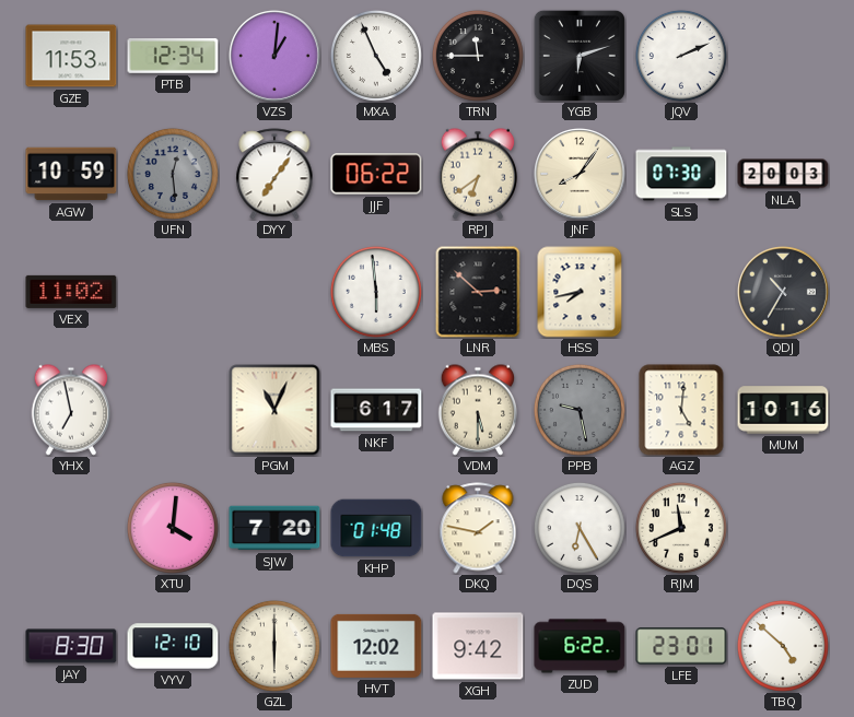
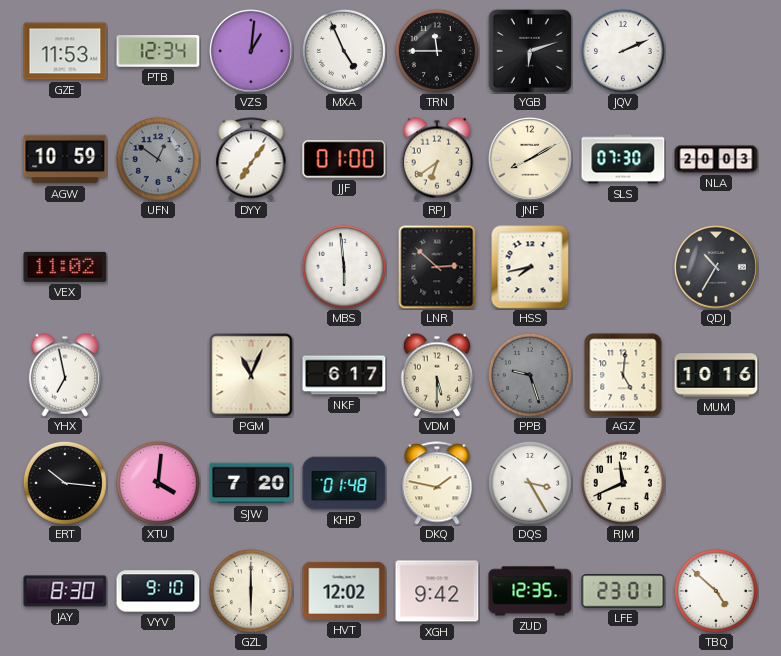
UFN: 12:29 -> 12:51
JJF: 06:22 -> 01:00
JNF: 8:06 -> 8:10
PPB: 9:28 -> 9:27
ERT: none -> 10:16
DQS: 6:25 -> 3:25
VYV: 12:10 -> 9:10
ZUD: 6:22 -> 12:35
